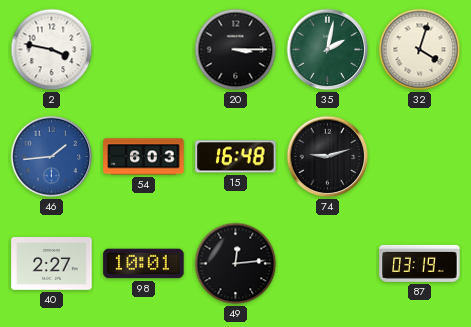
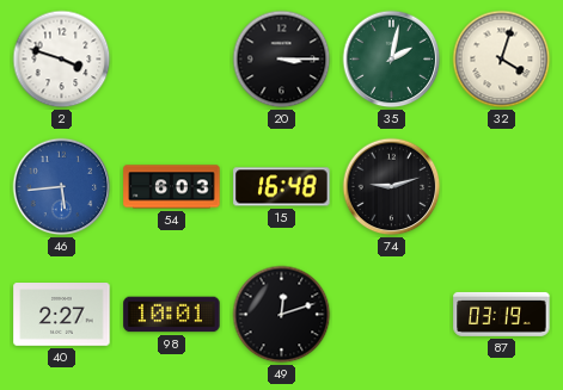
2: 3:47 -> 3:48
46: 1:44 -> 5:44
49: 12:14 -> 12:12
